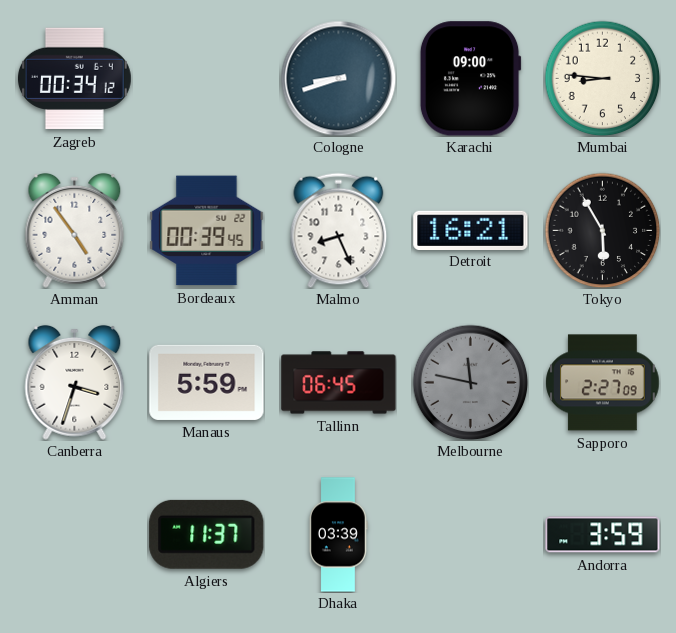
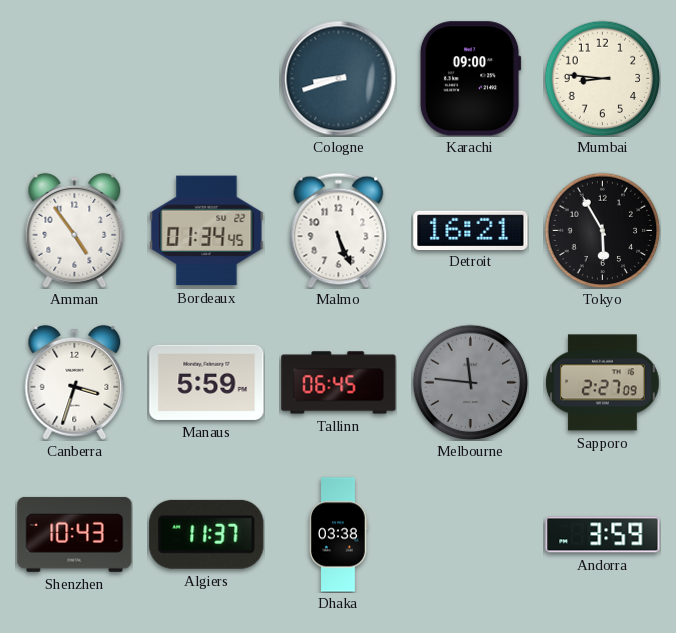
Zagreb: 00:34 -> none
Bordeaux: 00:39 -> 01:34
Malmo: 8:26 -> 5:26
Melbourne: 11:47 -> 11:46
Shenzhen: none -> 10:43
Dhaka: 03:39 -> 03:38
